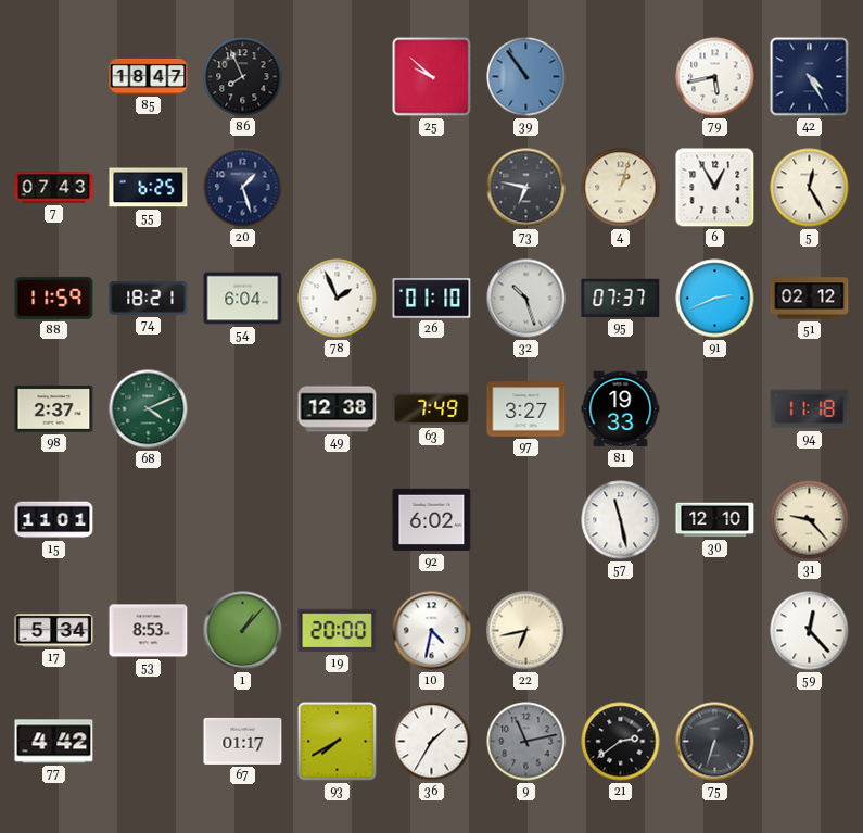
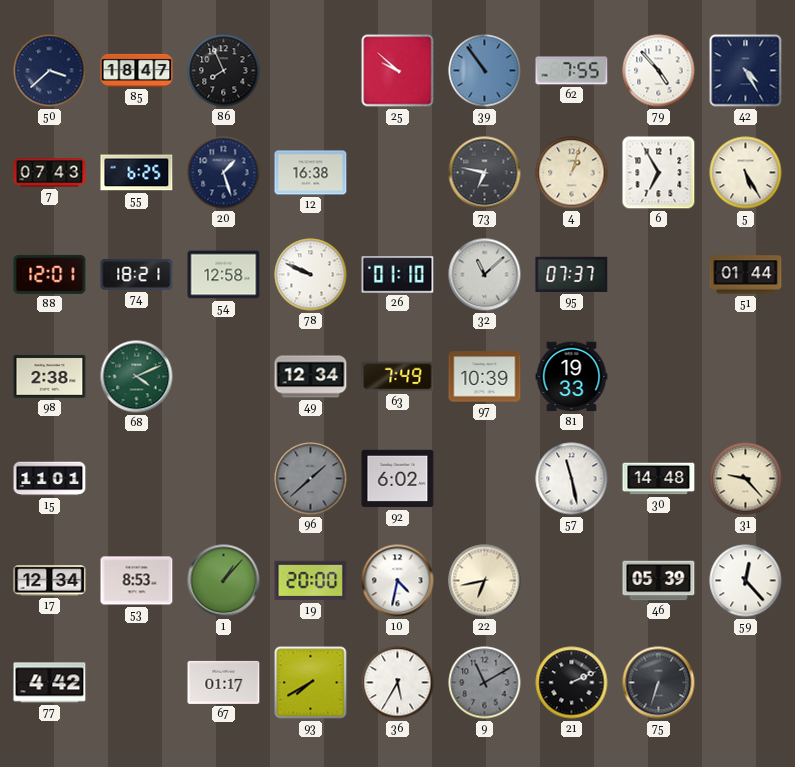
50: none -> 3:38
62: none -> 7:55
79: 5:43 -> 4:53
12: none -> 16:38
6: 12:55 -> 6:55
5: 12:25 -> 5:25
88: 11:59 -> 12:01
54: 6:04 -> 12:58
78: 1:56 -> 9:49
32: 10:27 -> 11:08
91: 2:41 -> none
51: 02:12 -> 01:44
98: 2:37 -> 2:38
49: 12:38 -> 12:34
97: 3:27 -> 10:39
94: 11:18 -> none
96: none -> 1:38
30: 12:10 -> 14:48
17: 5:34 -> 12:34
46: none -> 05:39
36: 1:35 -> 5:35
9: 11:13 -> 11:10
21: 2:39 -> 2:11
